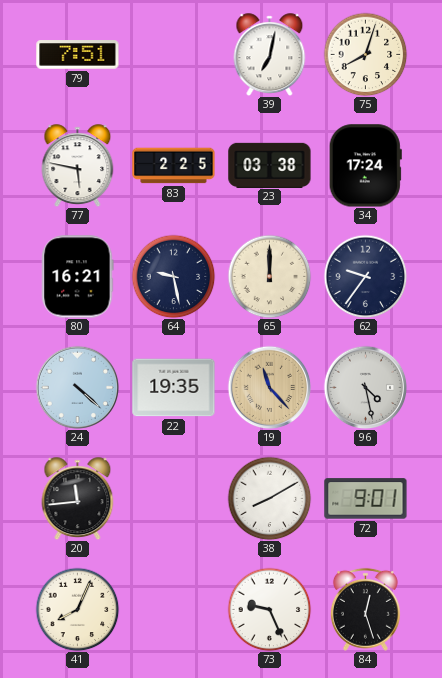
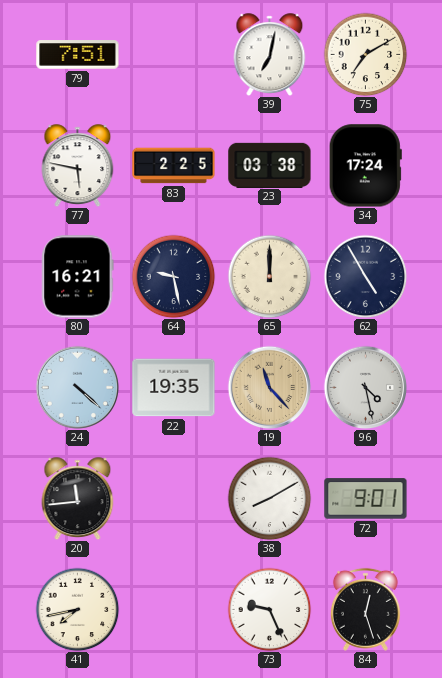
75: 8:03 -> 7:10
62: 9:36 -> 4:55
41: 8:04 -> 7:43
